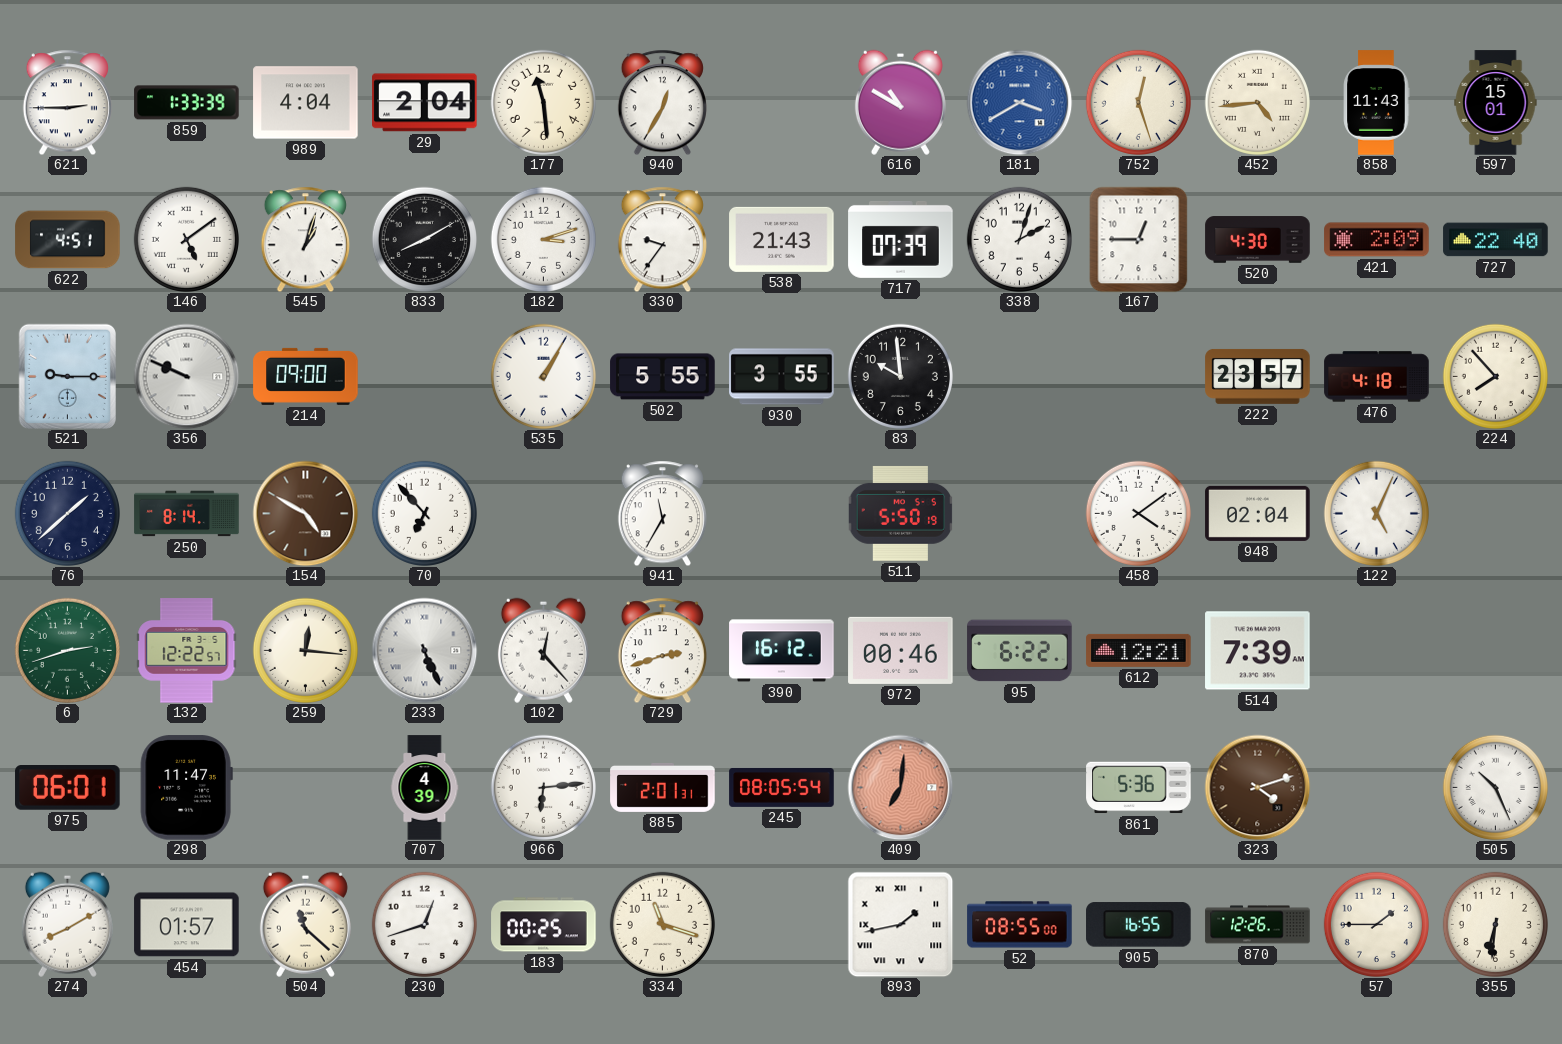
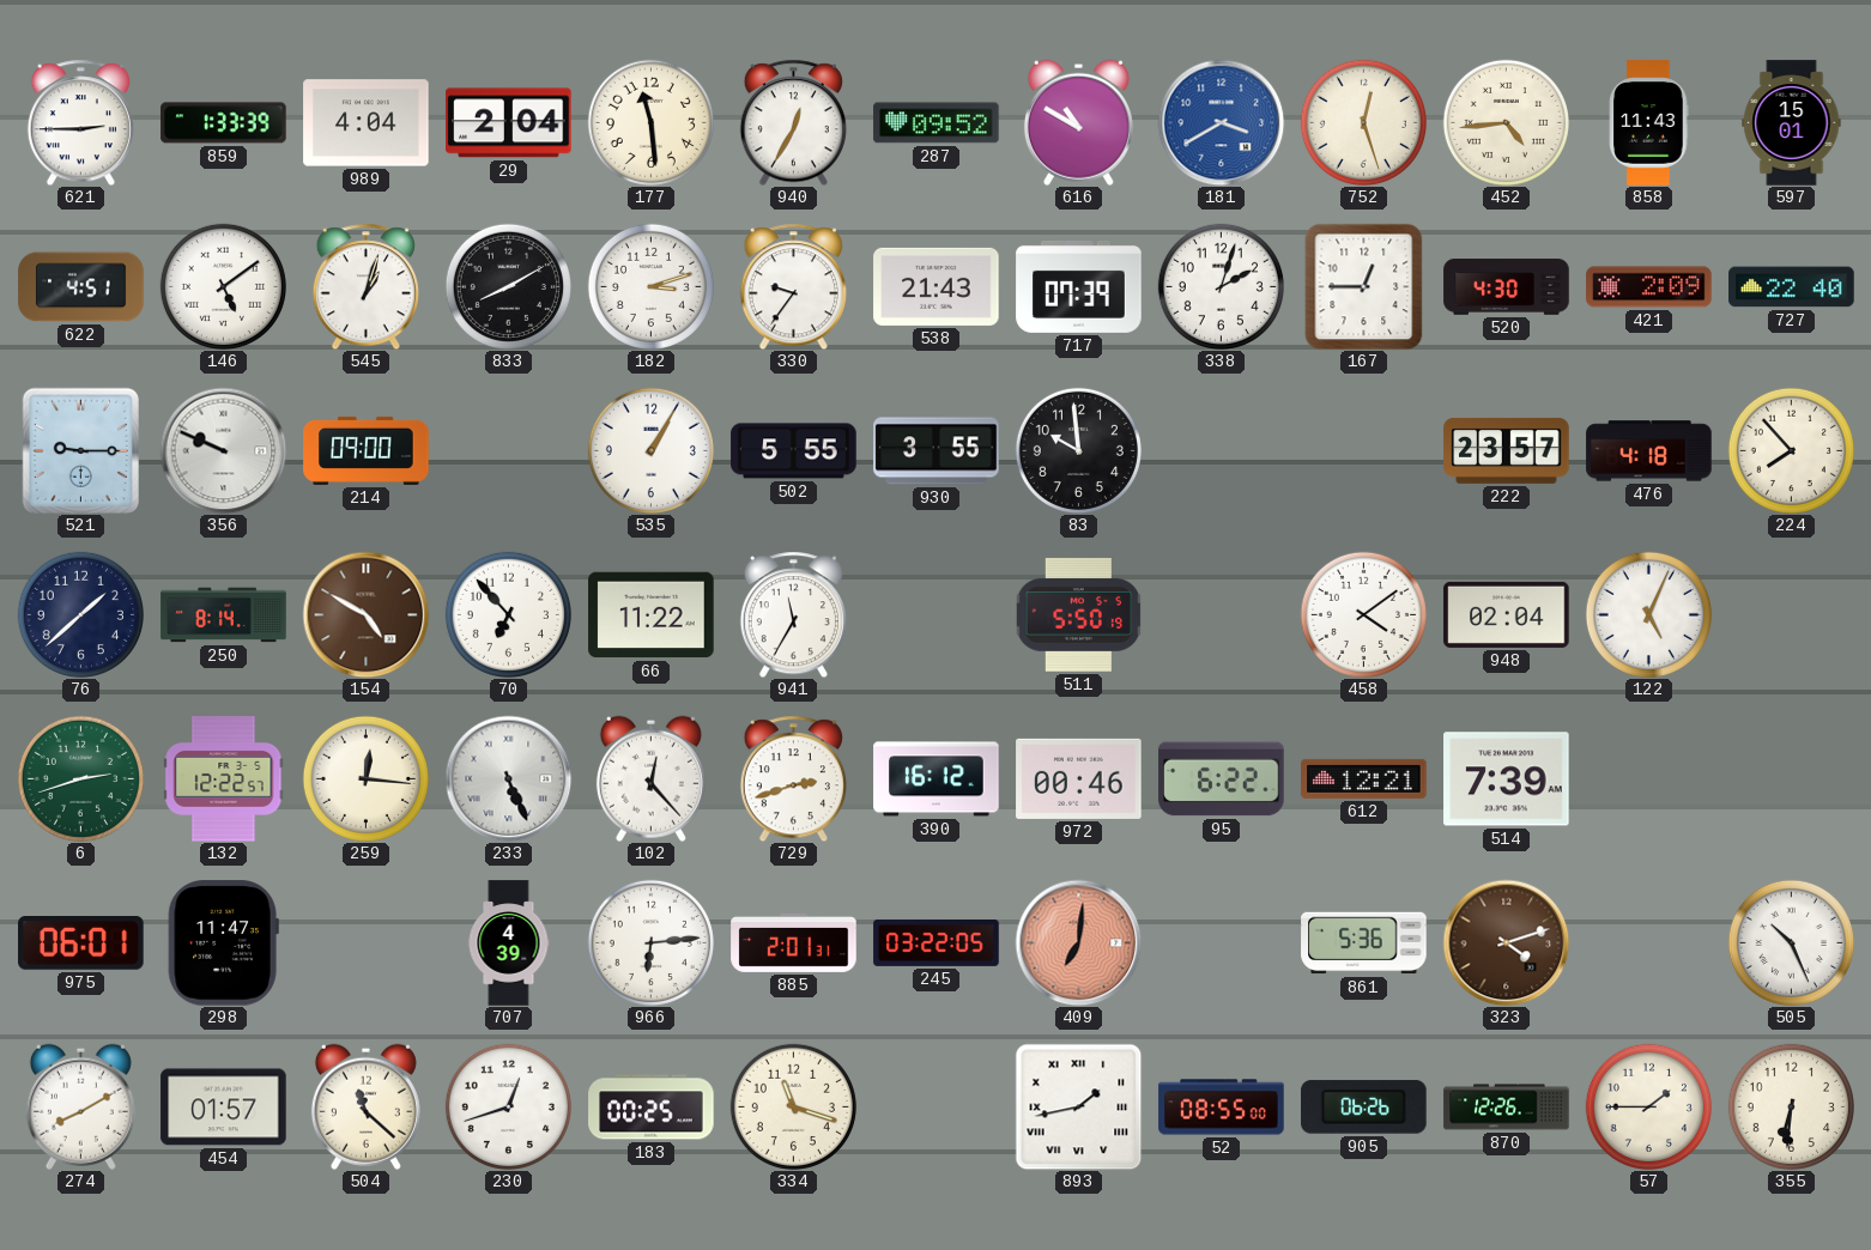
287: none -> 09:52
66: none -> 11:22
245: 08:05 -> 03:22
905: 16:55 -> 06:26
